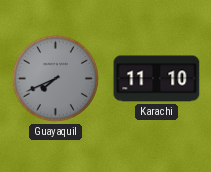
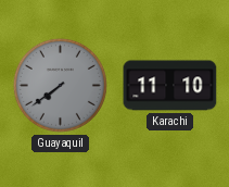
Guayaquil: 7:41 -> 7:39
